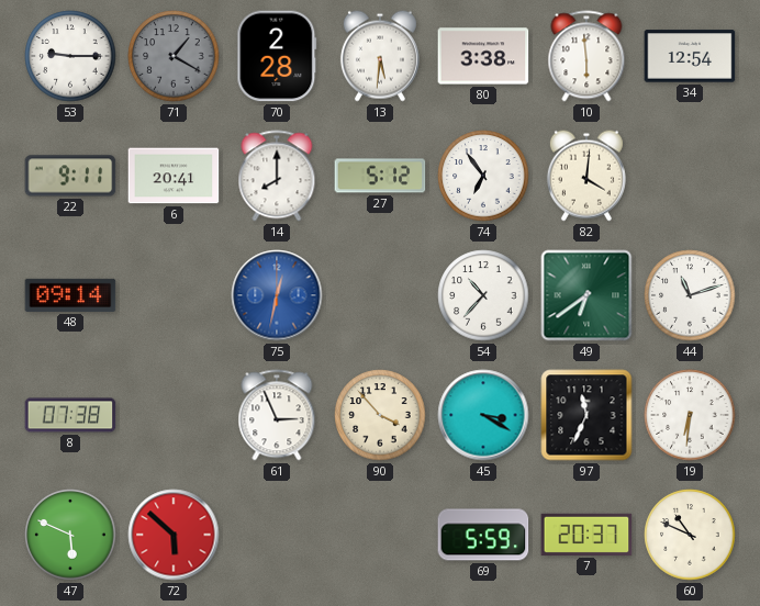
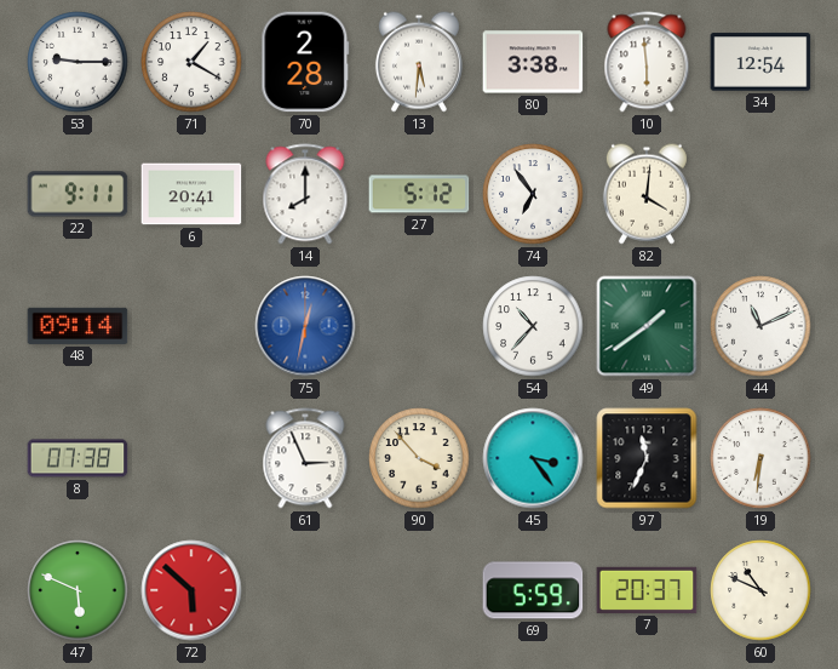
71 dial: grey -> white
49: 6:39 -> 1:39
44: 11:12 -> 11:11
45: 3:20 -> 3:24
